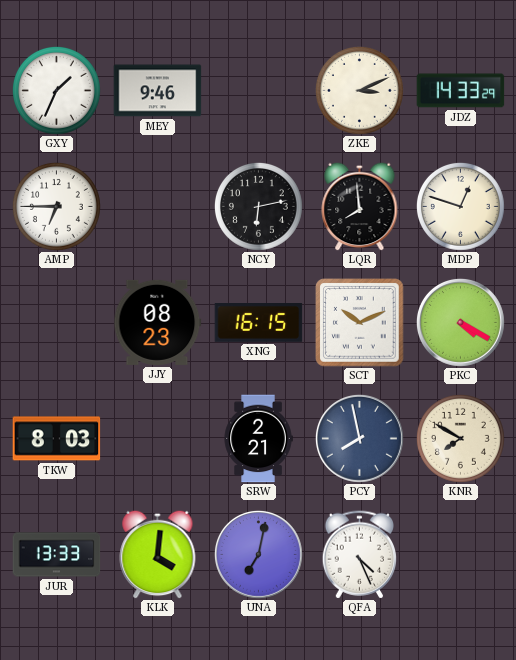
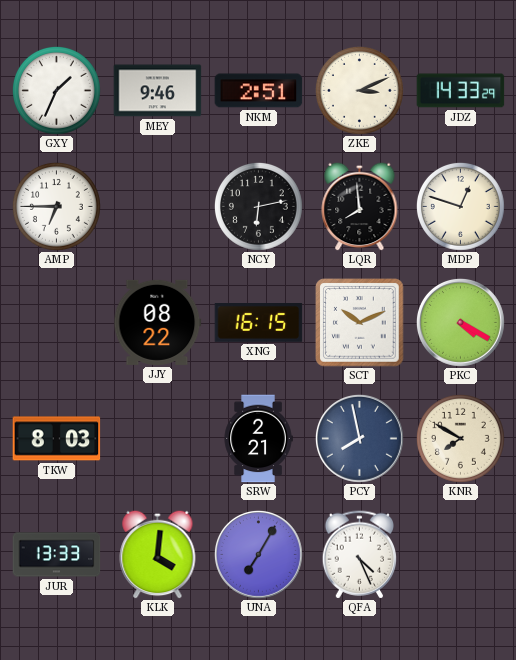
NKM: none -> 2:51
JJY: 08:23 -> 08:22
UNA: 7:02 -> 7:05
